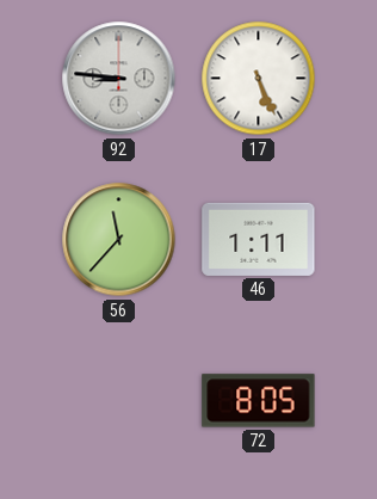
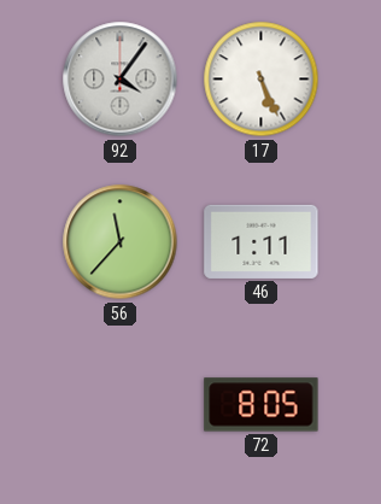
92: 8:46 -> 4:06
